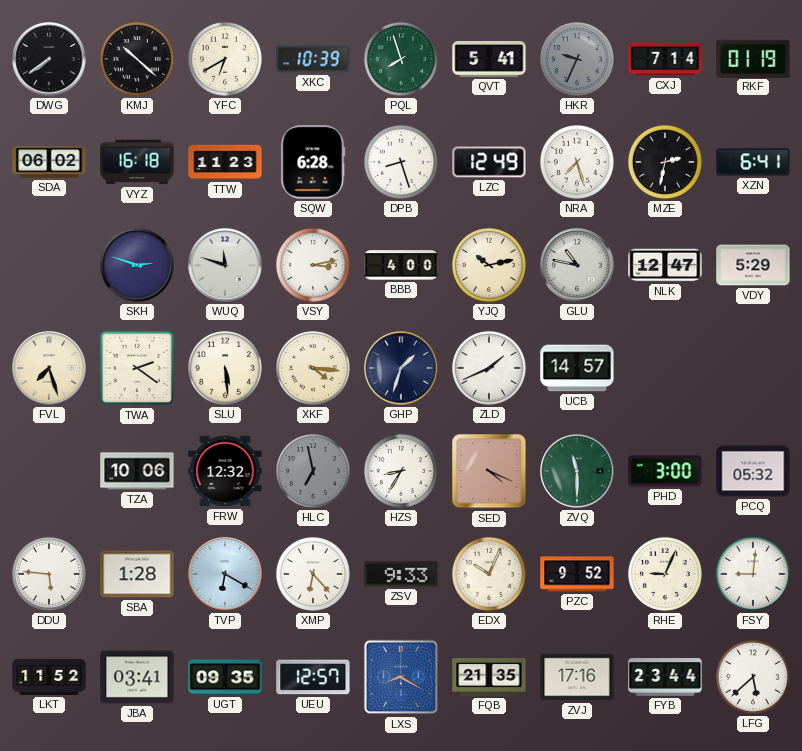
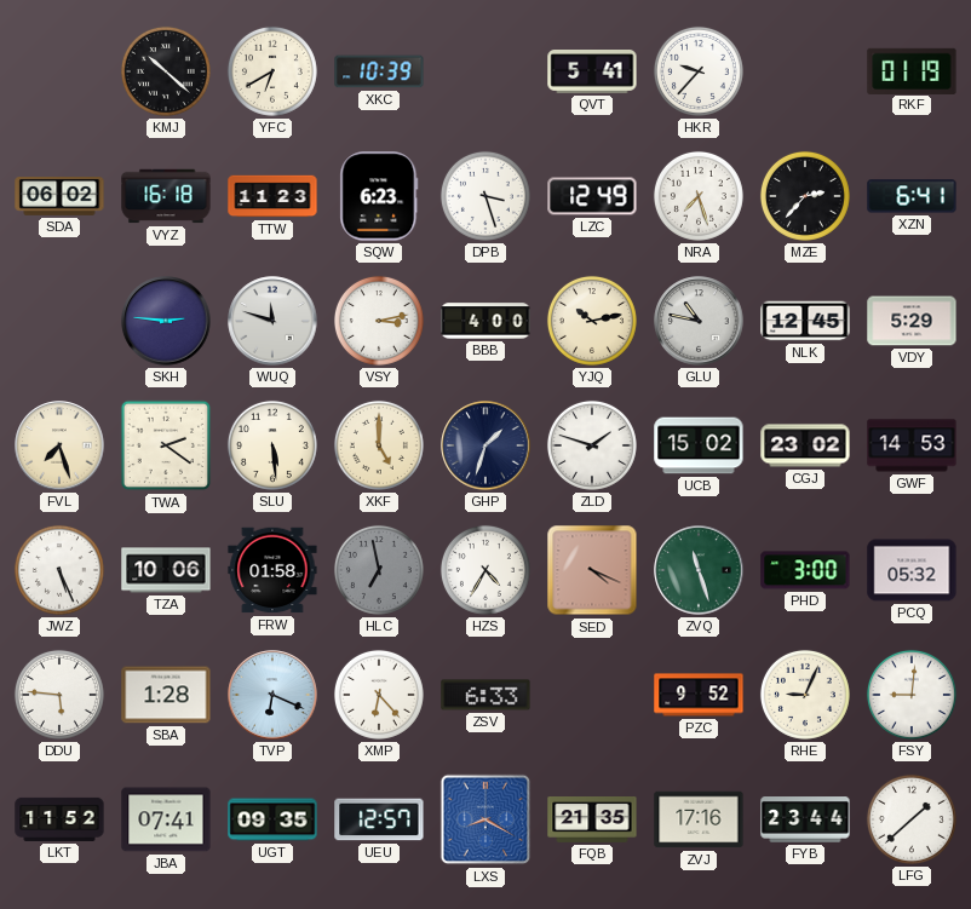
DWG: 7:39 -> none
PQL: 7:57 -> none
HKR: 9:34 -> 9:37
HKR dial: grey -> white
CXJ: 7:14 -> none
SQW: 6:28 -> 6:23
DPB: 8:27 -> 3:27
MZE: 2:32 -> 2:37
SKH: 2:48 -> 2:46
NLK: 12:47 -> 12:45
XKF: 4:16 -> 5:00
ZLD: 1:41 -> 1:48
UCB: 14:57 -> 15:02
CGJ: none -> 23:02
GWF: none -> 14:53
JWZ: none -> 5:26
FRW: 12:32 -> 01:58
HZS: 8:35 -> 4:35
ZVQ: 11:30 -> 11:27
TVP: 6:20 -> 6:19
ZSV: 9:33 -> 6:33
EDX: 10:04 -> none
JBA: 03:41 -> 07:41
LFG: 5:38 -> 1:38
